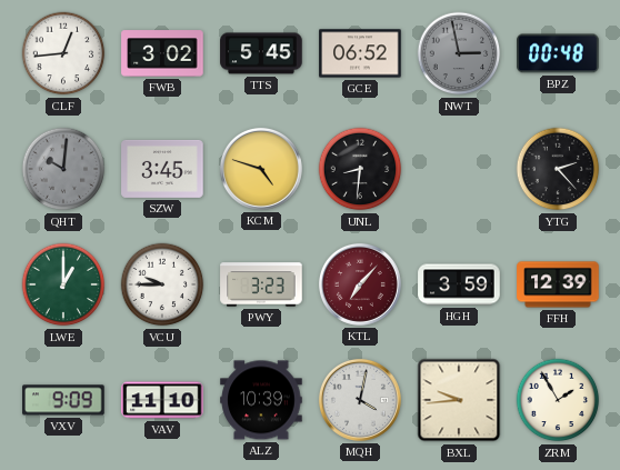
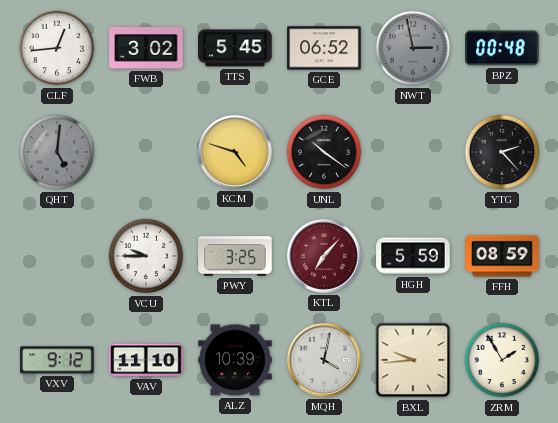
QHT: 10:01 -> 5:01
SZW: 3:45 -> none
UNL: 8:31 -> 10:21
LWE: 1:00 -> none
PWY: 3:23 -> 3:25
HGH: 3:59 -> 5:59
FFH: 12:39 -> 08:59
VXV: 9:09 -> 9:12
